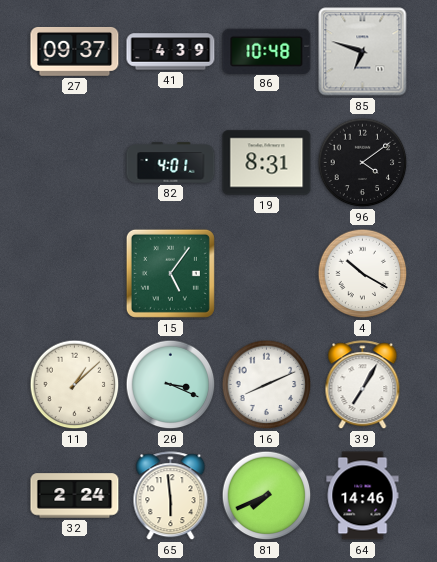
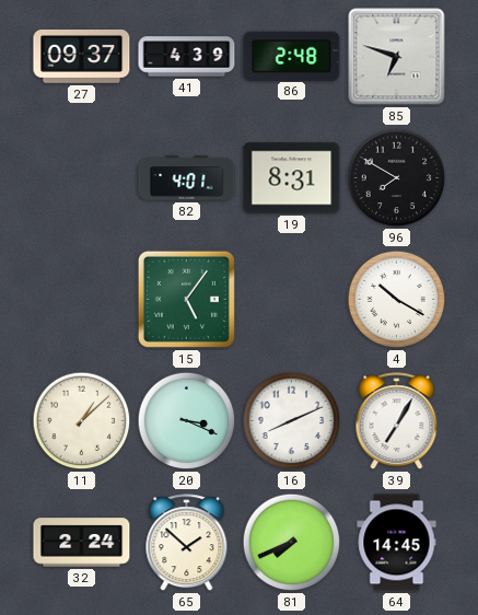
86: 10:48 -> 2:48
96: 4:09 -> 7:50
65: 5:59 -> 1:52
64: 14:46 -> 14:45
